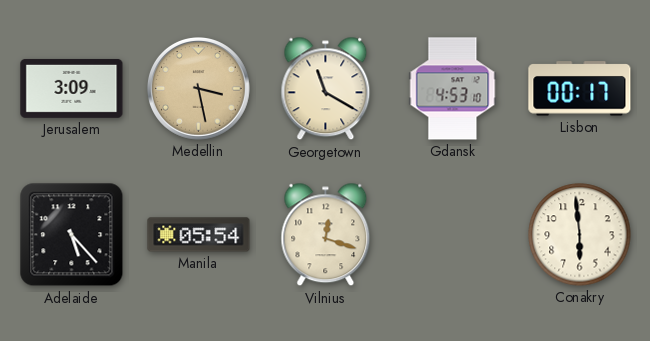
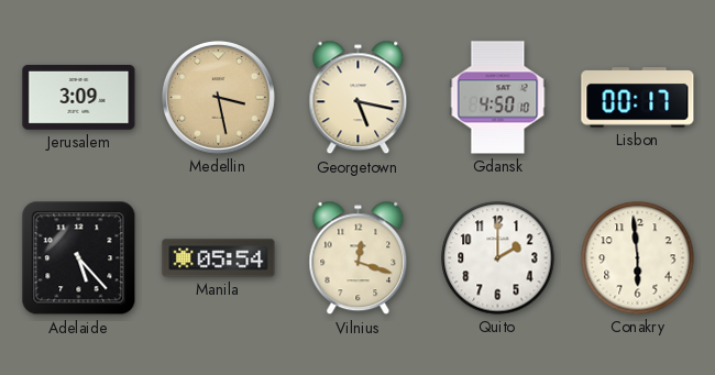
Georgetown: 11:20 -> 5:17
Gdansk: 4:53 -> 4:50
Quito: none -> 2:00
